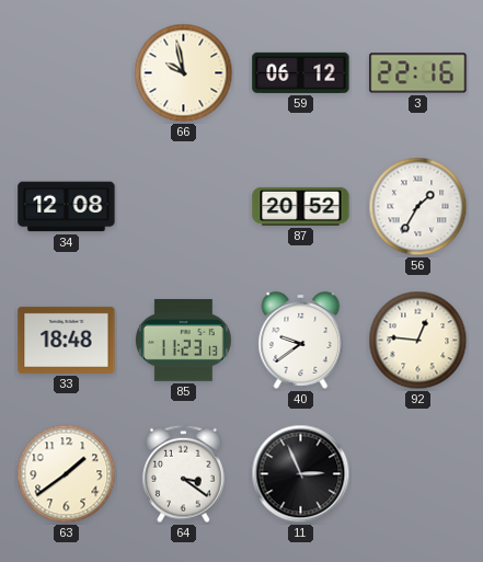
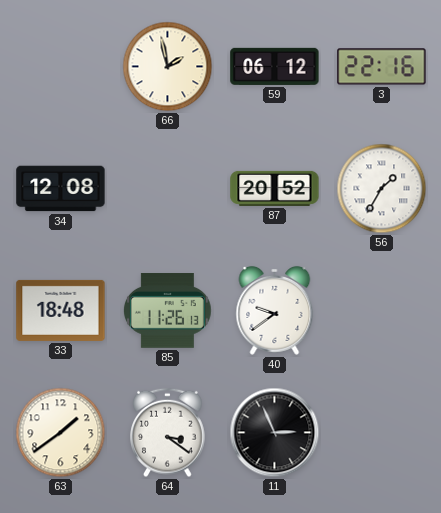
66: 9:58 -> 1:58
85: 11:23 -> 11:26
92: 12:46 -> none
